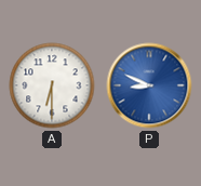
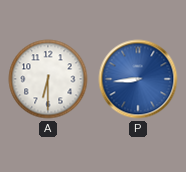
P: 8:49 -> 8:44
